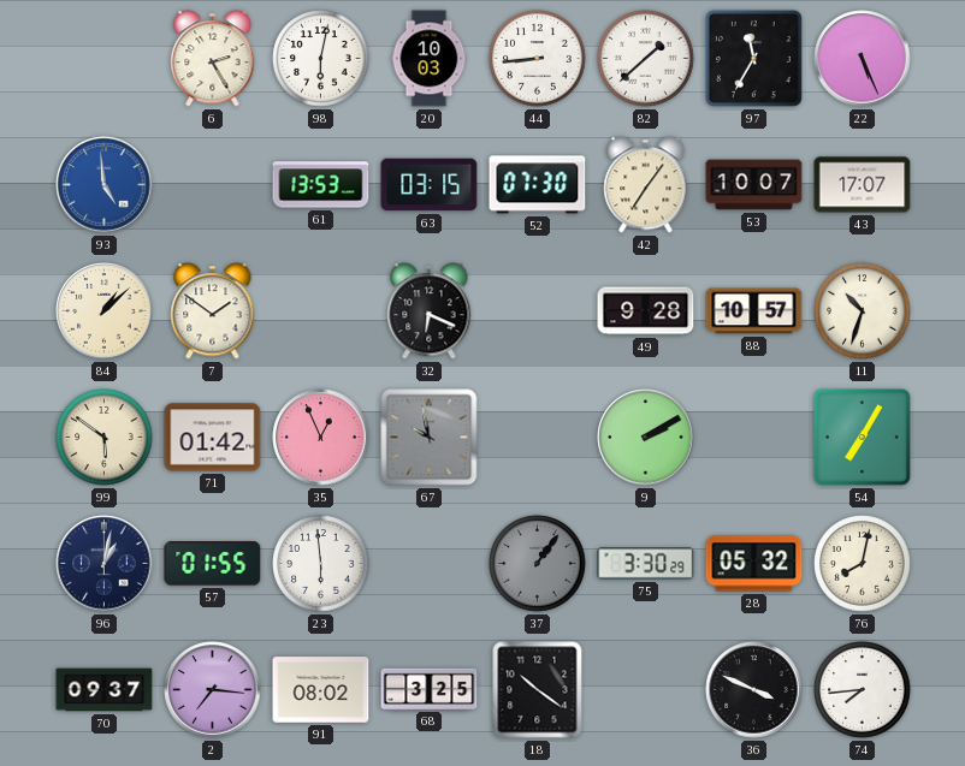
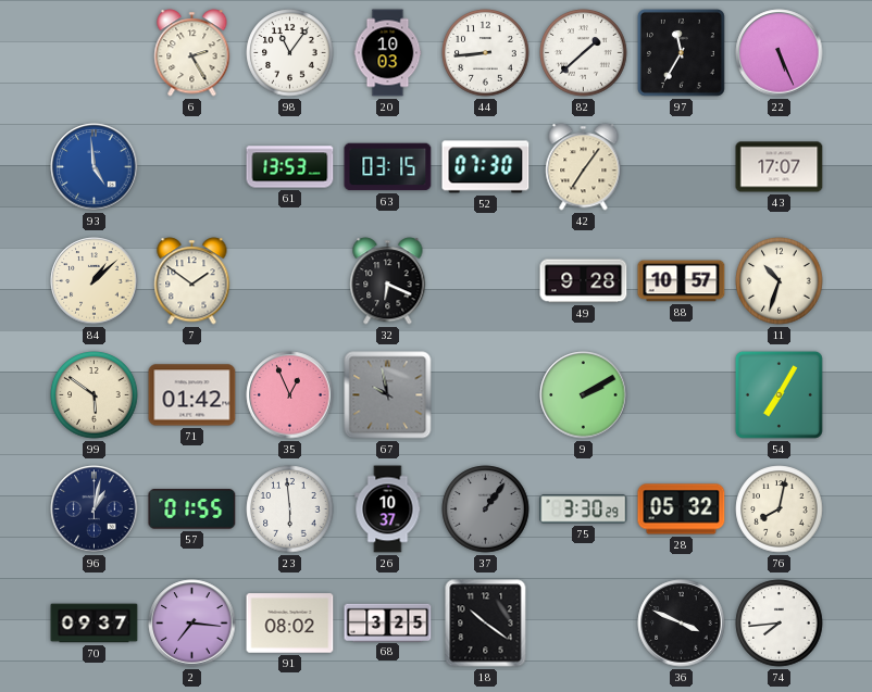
98: 6:02 -> 11:06
53: 10:07 -> none
26: none -> 10:37
